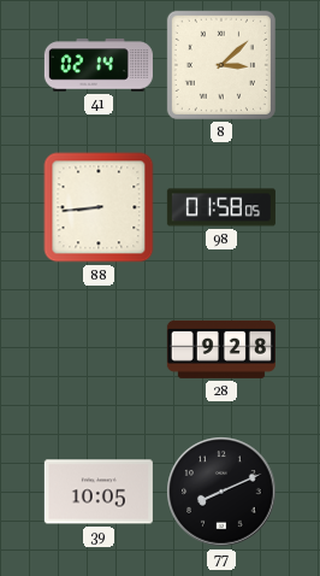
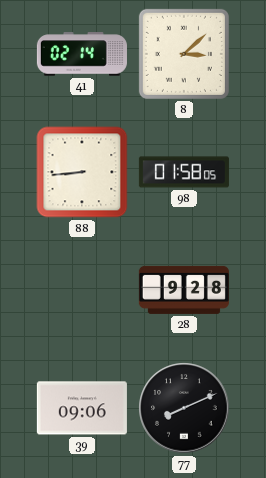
39: 10:05 -> 09:06
